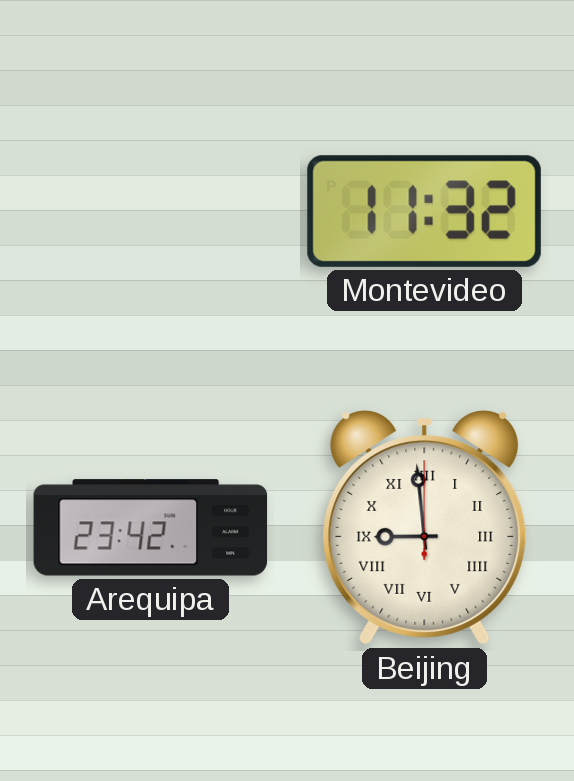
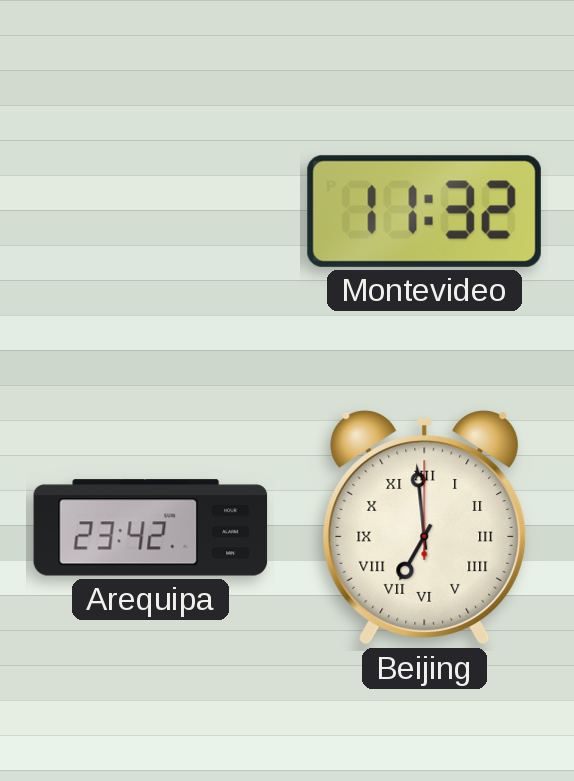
Beijing: 8:59 -> 6:59
